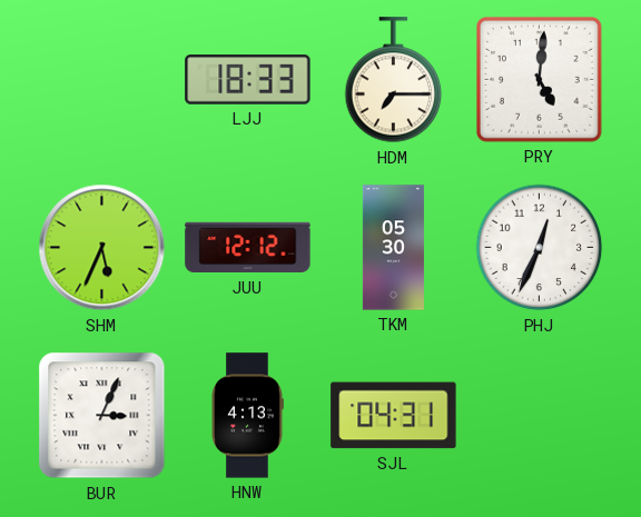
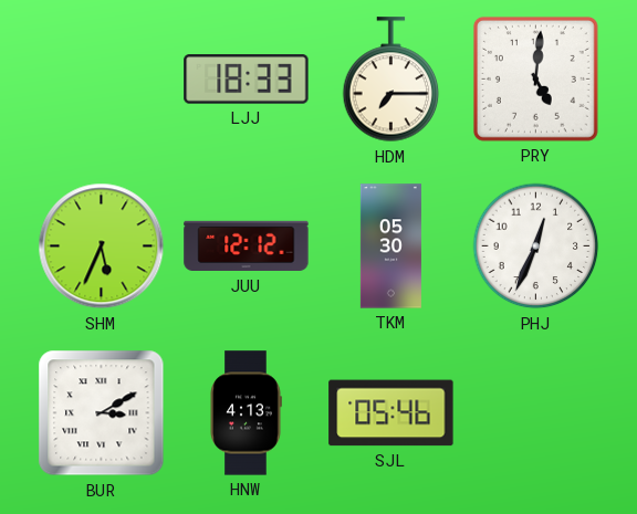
BUR: 3:04 -> 3:10
SJL: 04:31 -> 05:46
